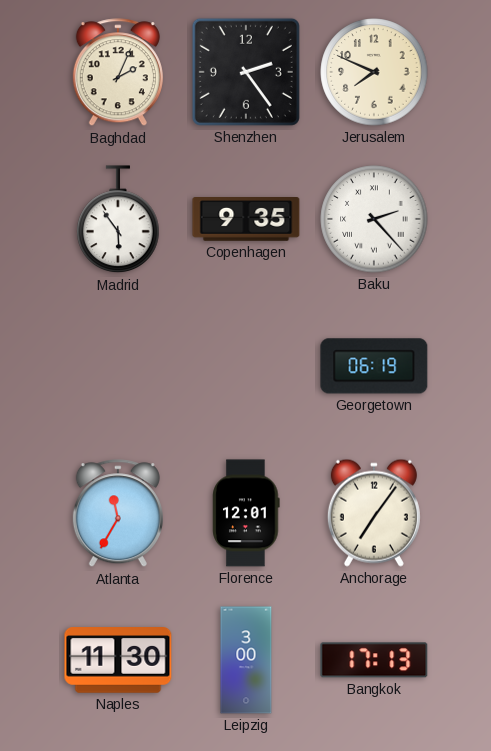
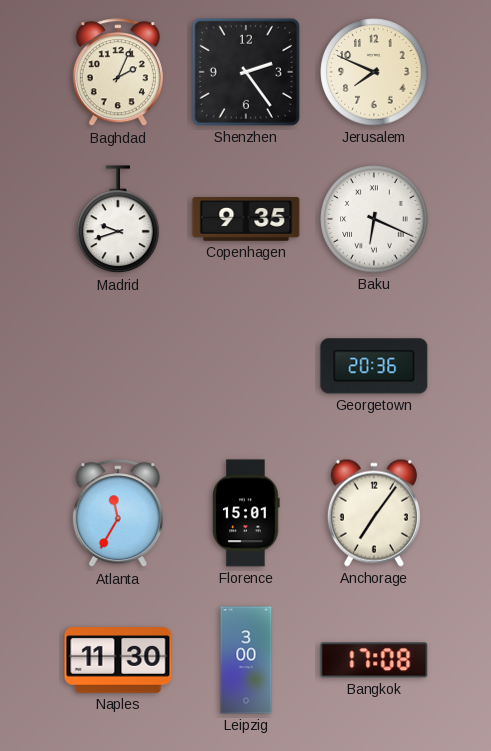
Madrid: 5:54 -> 9:42
Baku: 2:23 -> 6:19
Georgetown: 06:19 -> 20:36
Florence: 12:01 -> 15:01
Bangkok: 17:13 -> 17:08
